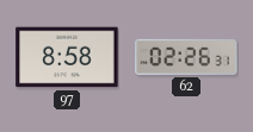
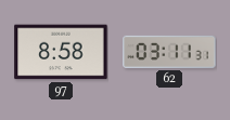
62: 02:26 -> 03:11
